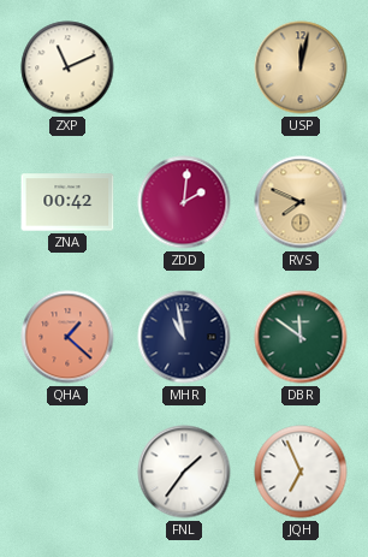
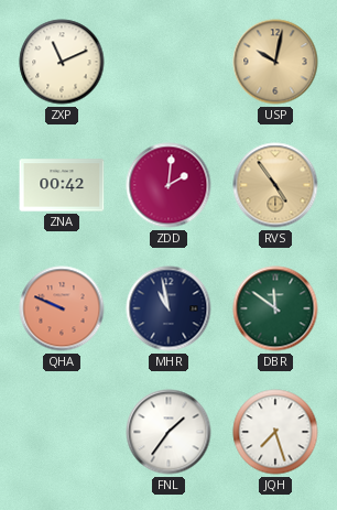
USP: 12:02 -> 10:02
RVS: 7:49 -> 4:54
QHA: 1:22 -> 9:49
JQH: 6:56 -> 7:27
